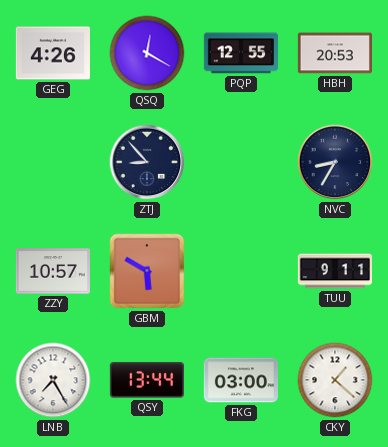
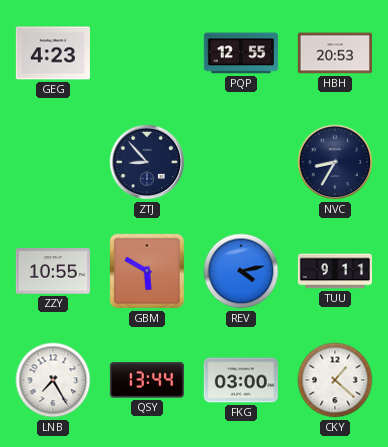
GEG: 4:26 -> 4:23
QSQ: 12:20 -> none
ZZY: 10:57 -> 10:55
REV: none -> 4:13
